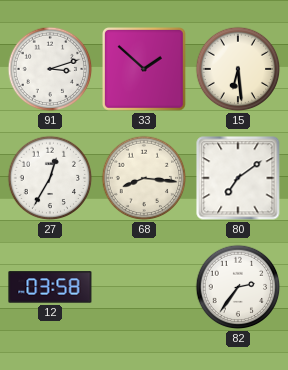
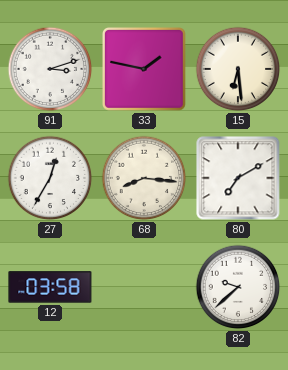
33: 1:52 -> 1:47
80: 7:09 -> 7:10
82: 2:36 -> 9:38
